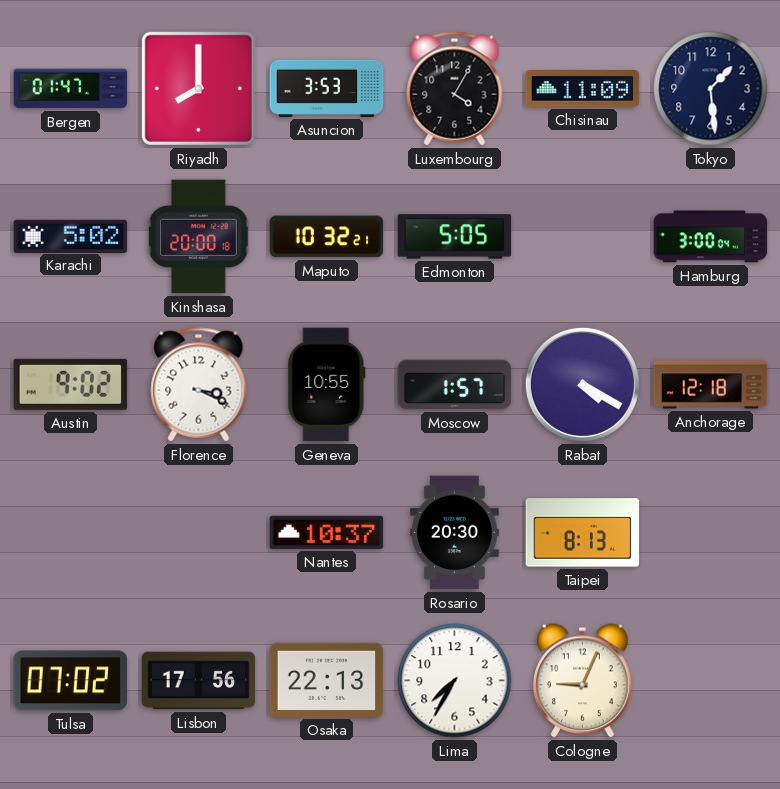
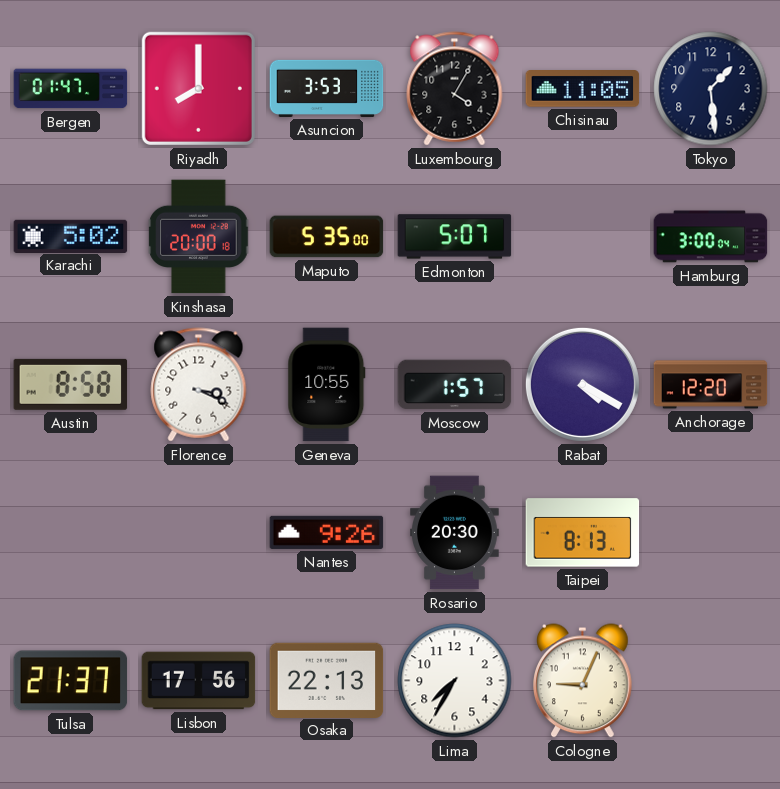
Chisinau: 11:09 -> 11:05
Maputo: 10:32 -> 5:35
Edmonton: 5:05 -> 5:07
Austin: 9:02 -> 8:58
Anchorage: 12:18 -> 12:20
Nantes: 10:37 -> 9:26
Tulsa: 07:02 -> 21:37
